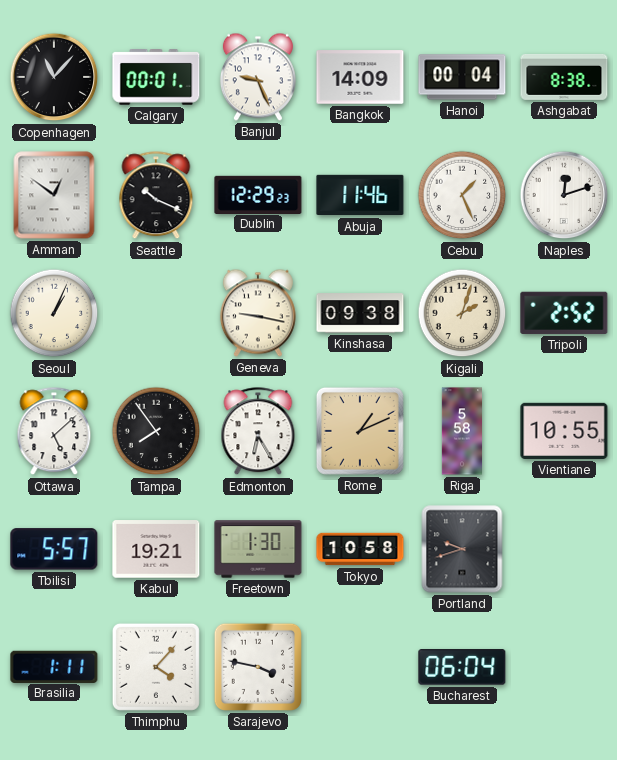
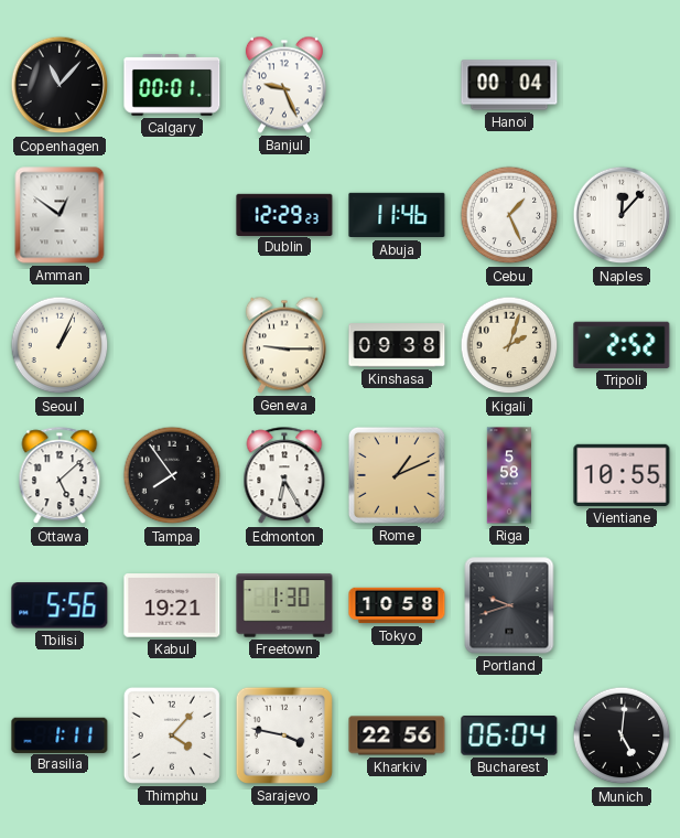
Bangkok: 14:09 -> none
Ashgabat: 8:38 -> none
Seattle: 10:19 -> none
Naples: 12:12 -> 12:07
Geneva: 9:17 -> 9:15
Tbilisi: 5:57 -> 5:56
Kharkiv: none -> 22:56
Munich: none -> 5:01
